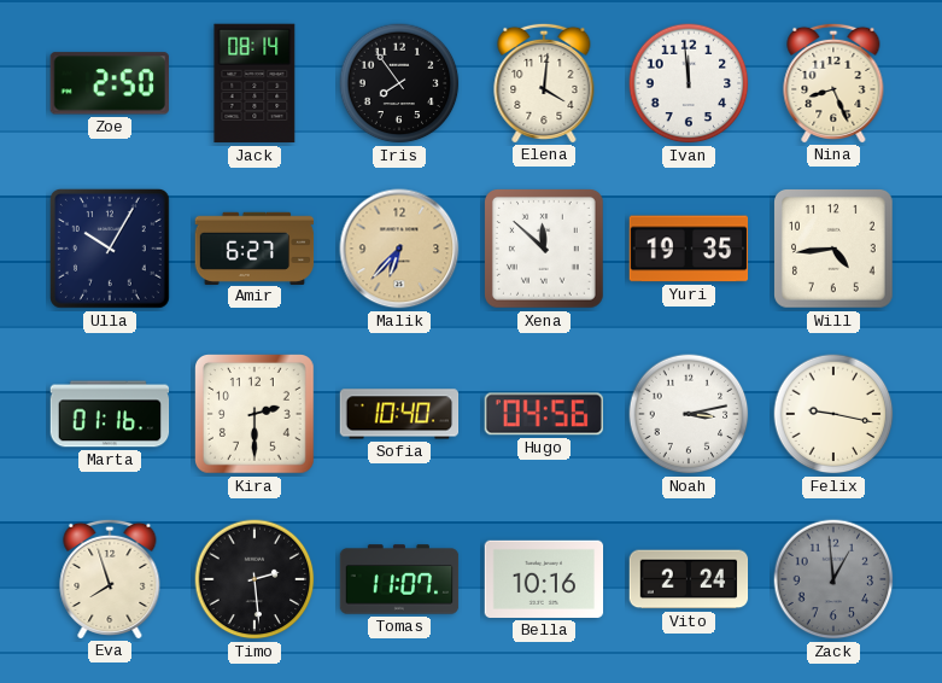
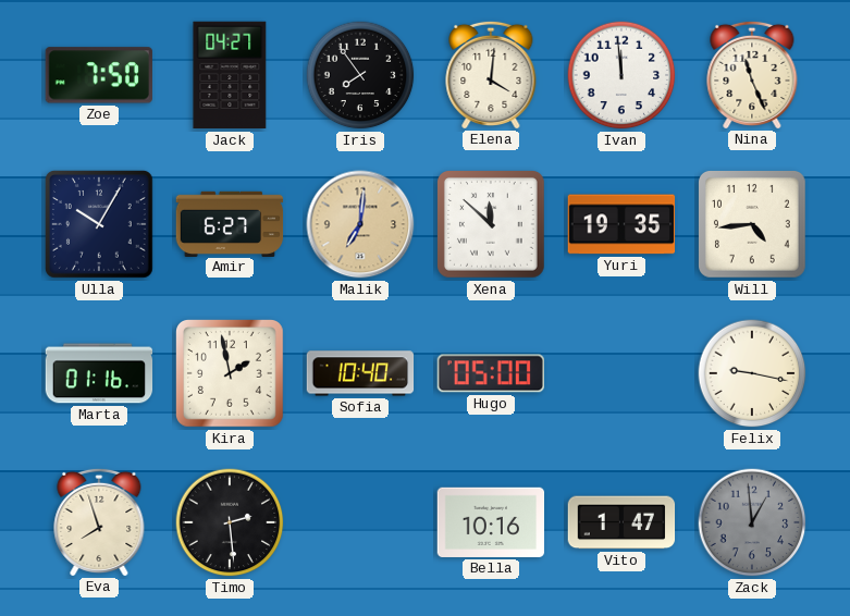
Zoe: 2:50 -> 7:50
Jack: 08:14 -> 04:27
Nina: 8:26 -> 11:26
Malik: 6:37 -> 7:01
Kira: 2:30 -> 1:58
Hugo: 04:56 -> 05:00
Noah: 3:13 -> none
Tomas: 11:07 -> none
Vito: 2:24 -> 1:47
